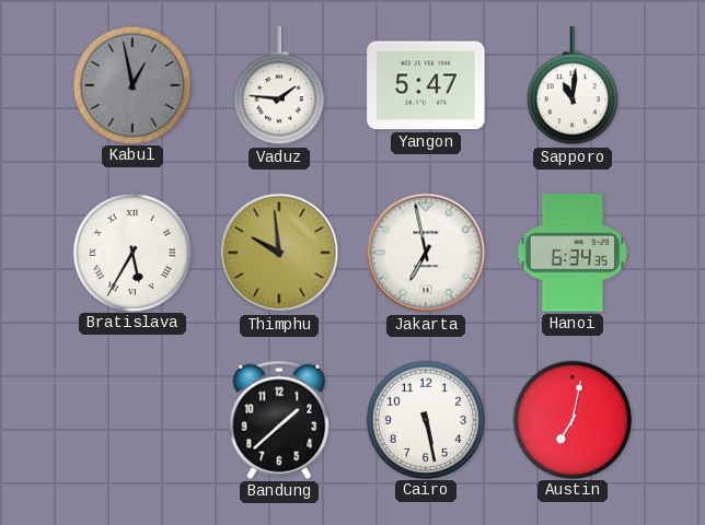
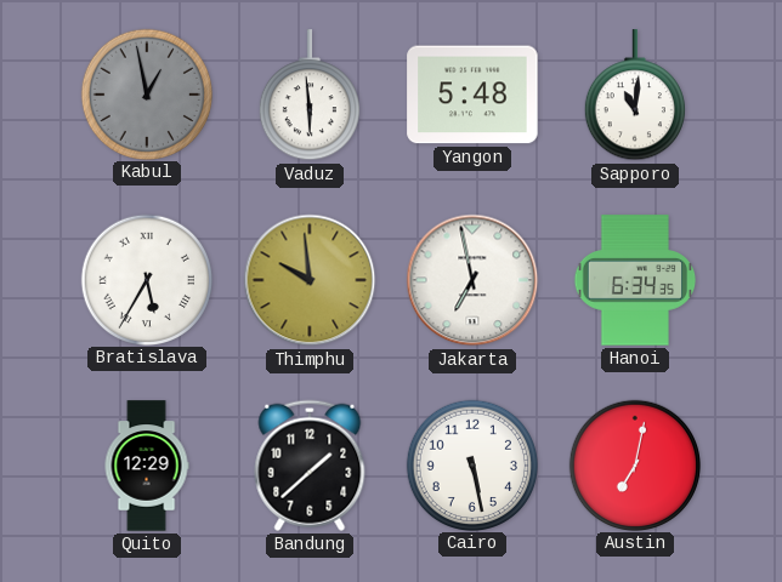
Vaduz: 1:46 -> 5:59
Yangon: 5:47 -> 5:48
Quito: none -> 12:29
